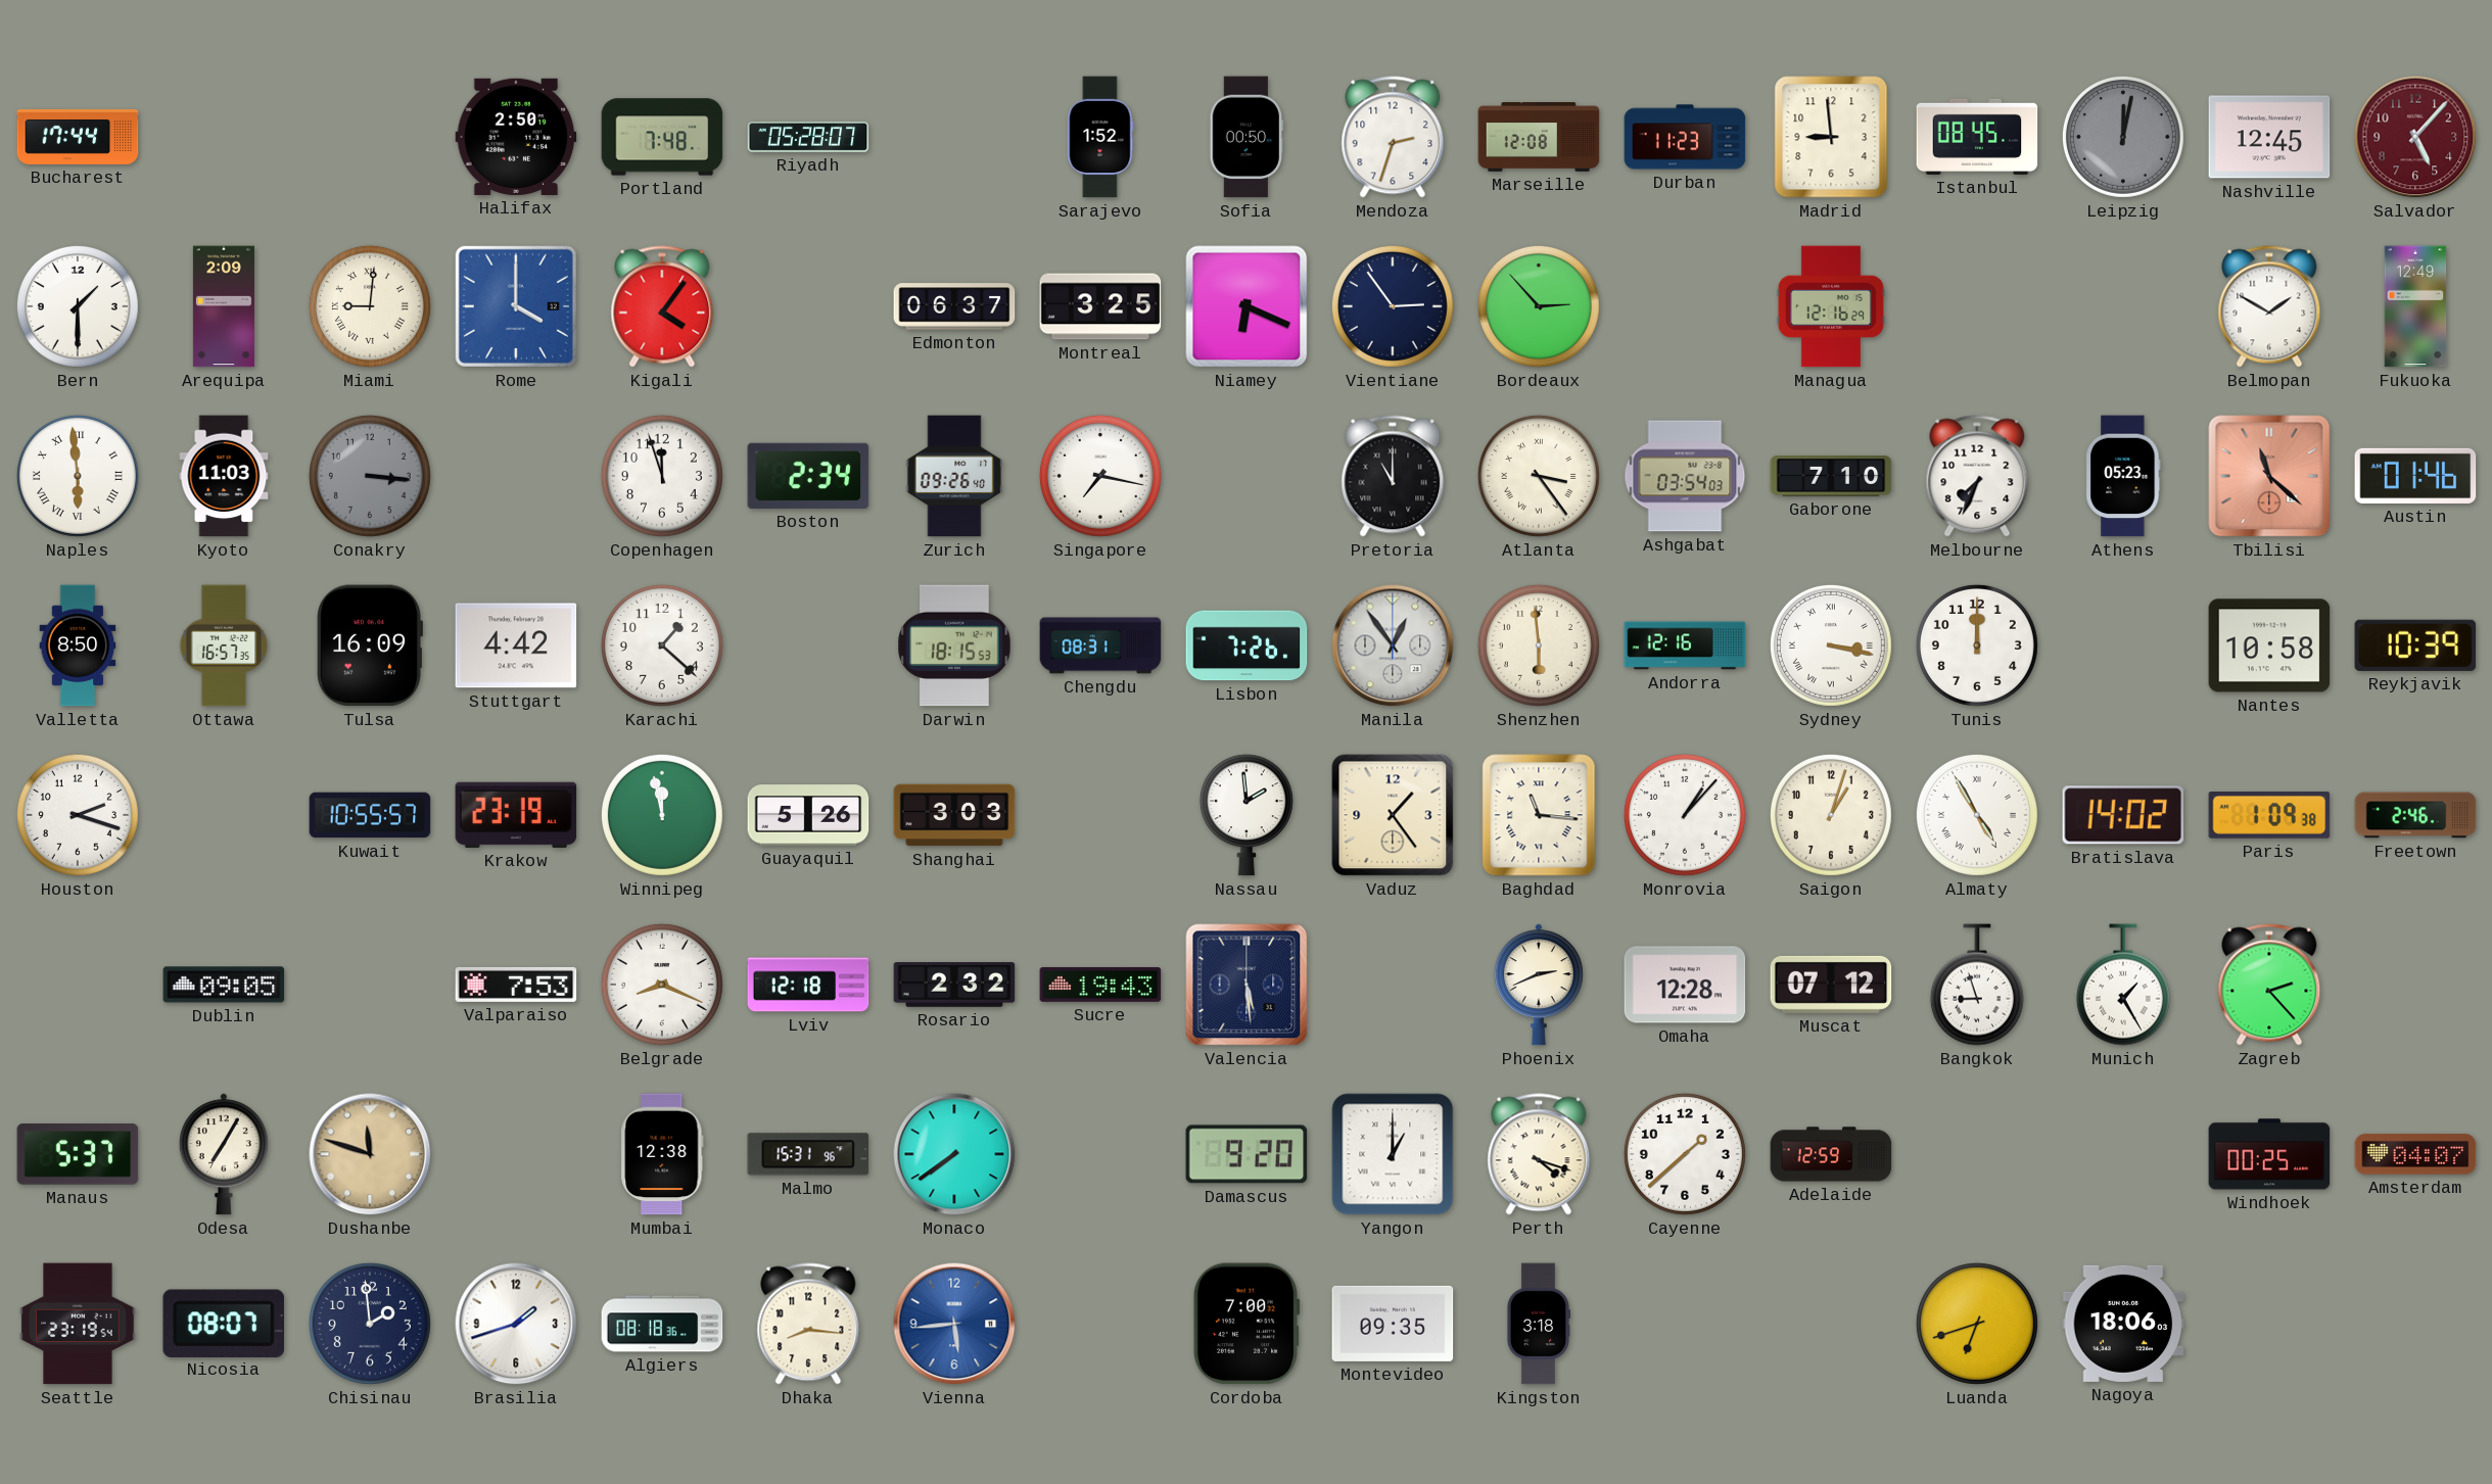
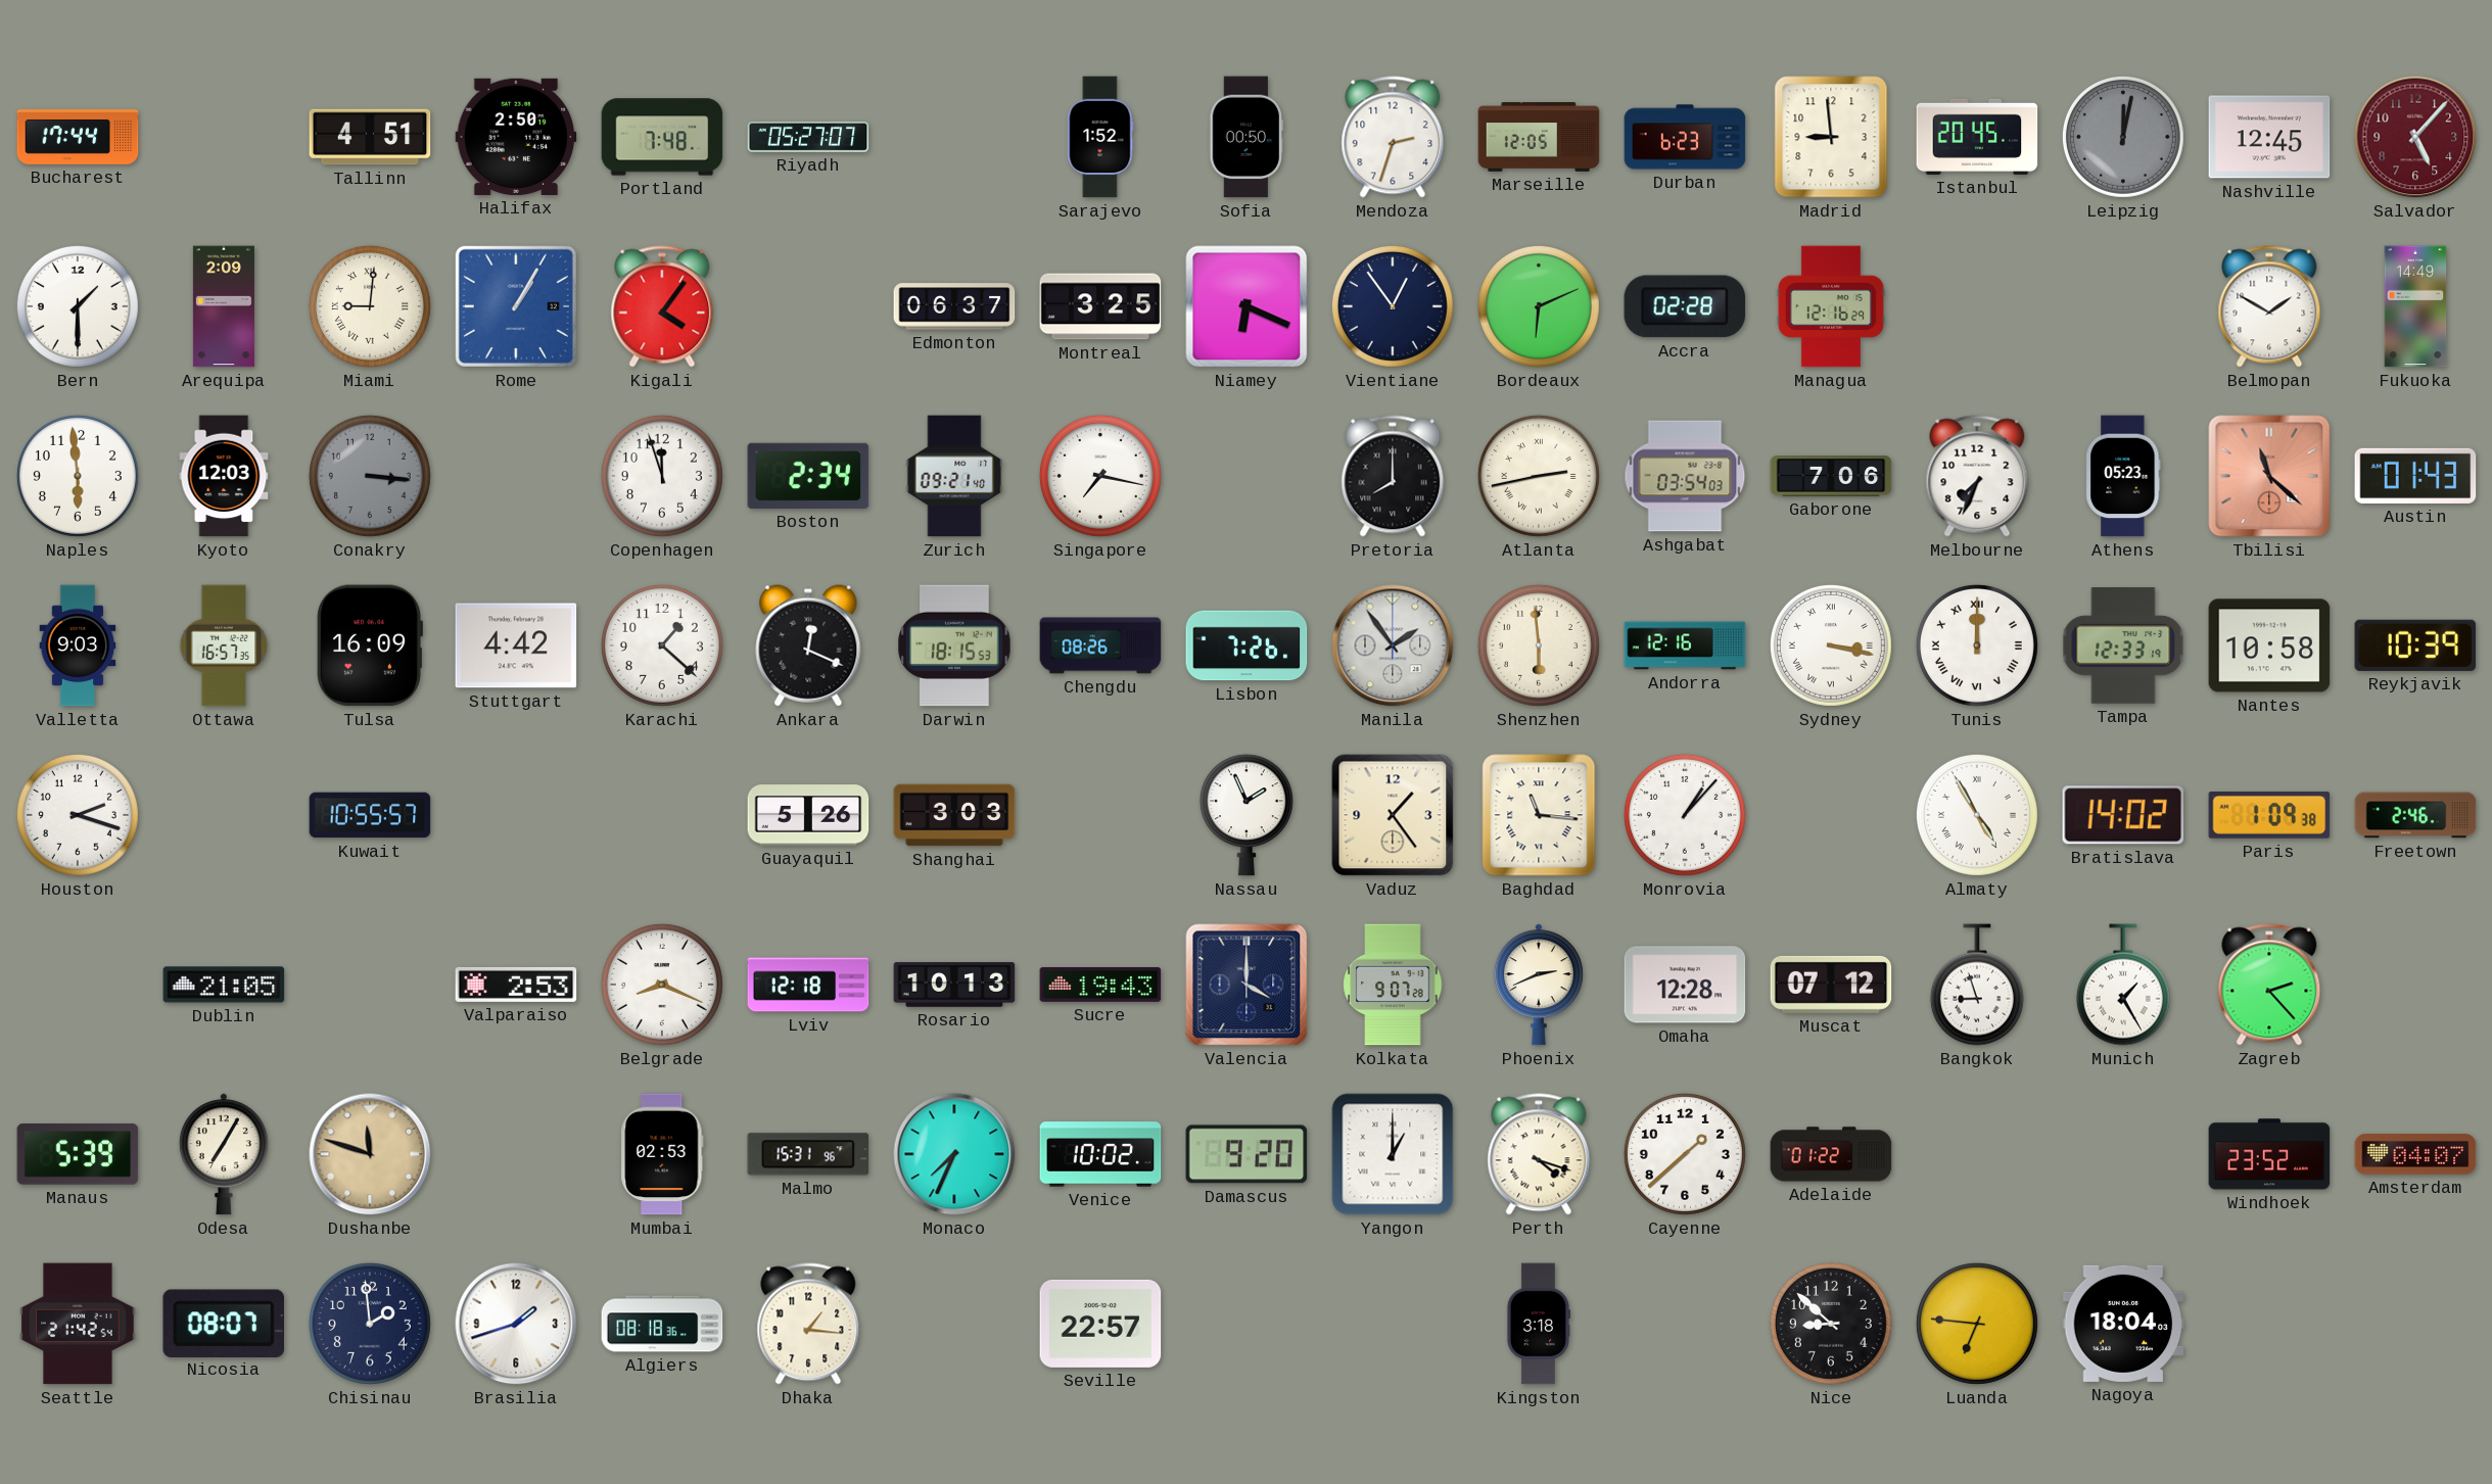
Tallinn: none -> 4:51
Riyadh: 05:28 -> 05:27
Marseille: 12:08 -> 12:05
Durban: 11:23 -> 6:23
Istanbul: 08:45 -> 20:45
Rome: 4:00 -> 1:05
Vientiane: 2:54 -> 12:54
Bordeaux: 2:53 -> 6:11
Accra: none -> 02:28
Fukuoka: 12:49 -> 14:49
Naples numerals: Roman -> Arabic
Kyoto: 11:03 -> 12:03
Zurich: 09:26 -> 09:21
Pretoria: 11:00 -> 8:00
Atlanta: 3:24 -> 2:43
Gaborone: 7:10 -> 7:06
Austin: 01:46 -> 01:43
Valletta: 8:50 -> 9:03
Ankara: none -> 12:19
Chengdu: 08:31 -> 08:26
Manila: 12:54 -> 1:54
Tunis numerals: Arabic -> Roman
Tampa: none -> 12:33
Krakow: 23:19 -> none
Winnipeg: 11:58 -> none
Nassau: 1:59 -> 1:56
Saigon: 1:03 -> none
Dublin: 09:05 -> 21:05
Valparaiso: 7:53 -> 2:53
Rosario: 2:32 -> 10:13
Valencia: 5:29 -> 4:00
Kolkata: none -> 9:07
Manaus: 5:37 -> 5:39
Mumbai: 12:38 -> 02:53
Monaco: 7:39 -> 7:34
Venice: none -> 10:02
Adelaide: 12:59 -> 01:22
Windhoek: 00:25 -> 23:52
Seattle: 23:19 -> 21:42
Dhaka: 8:16 -> 1:16
Vienna: 5:44 -> none
Seville: none -> 22:57
Cordoba: 7:00 -> none
Montevideo: 09:35 -> none
Nice: none -> 8:52
Luanda: 6:42 -> 6:46
Nagoya: 18:06 -> 18:04
